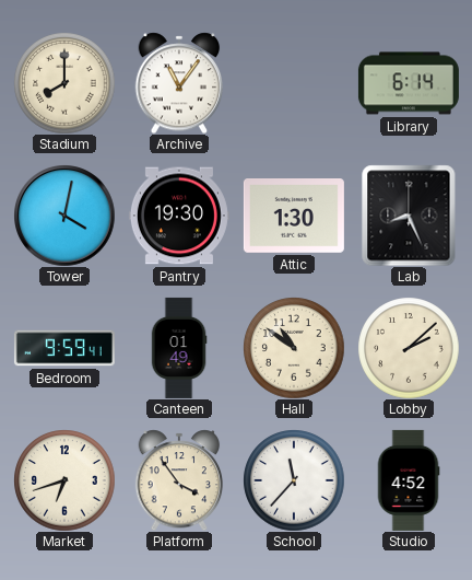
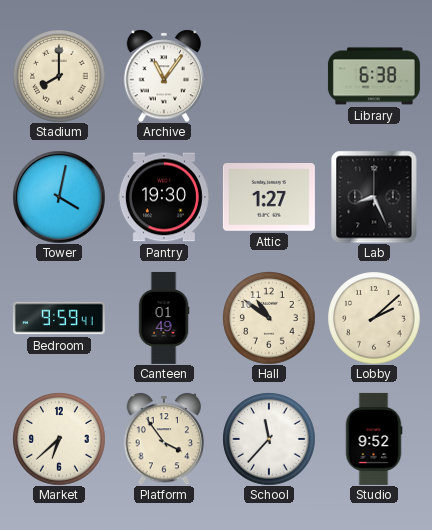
Library: 6:14 -> 6:38
Attic: 1:30 -> 1:27
Market: 6:42 -> 6:38
Studio: 4:52 -> 9:52
